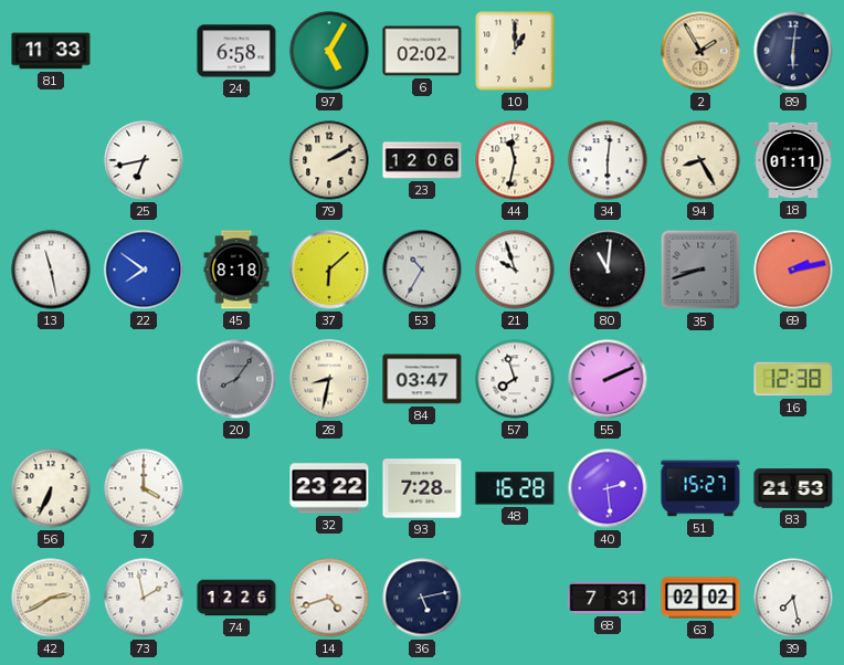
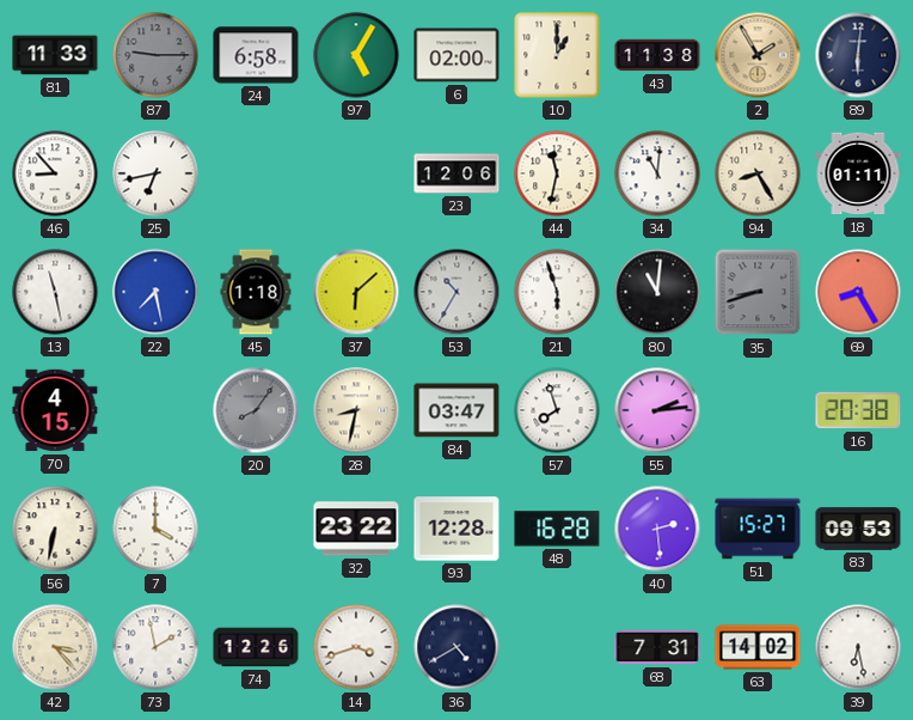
87: none -> 9:15
6: 02:02 -> 02:00
43: none -> 11:38
46: none -> 8:53
79: 2:10 -> none
34: 6:01 -> 11:01
22: 7:51 -> 7:28
45: 8:18 -> 1:18
21: 9:57 -> 5:57
69: 2:13 -> 8:25
70: none -> 4:15
55: 2:11 -> 2:14
16: 12:38 -> 20:38
56: 6:34 -> 6:32
93: 7:28 -> 12:28
83: 21:53 -> 09:53
42: 2:40 -> 3:23
14: 4:42 -> 3:42
36: 5:13 -> 4:40
63: 02:02 -> 14:02
39: 7:28 -> 6:28
